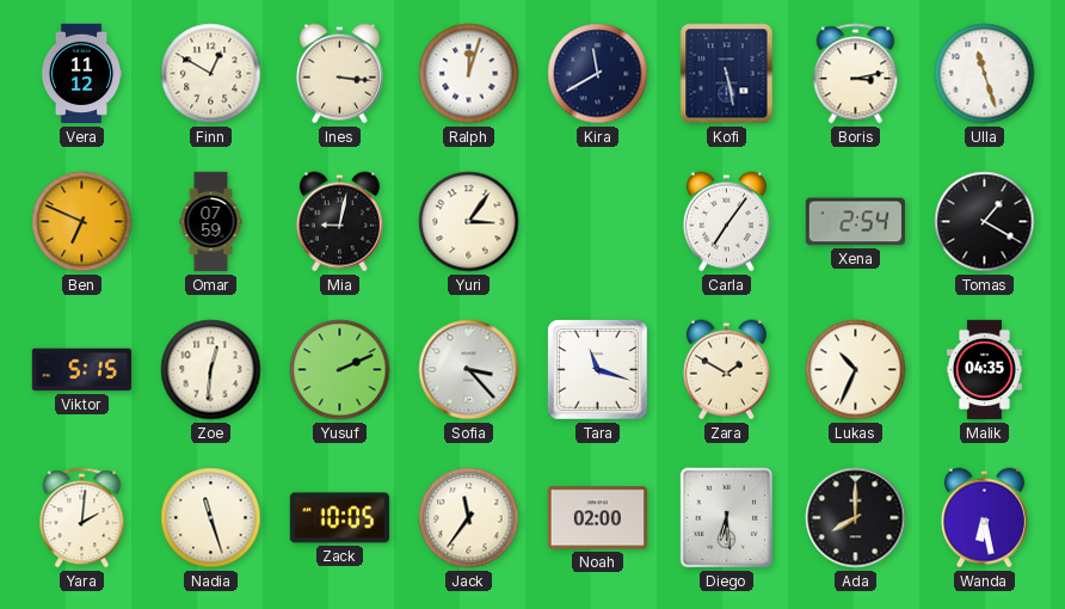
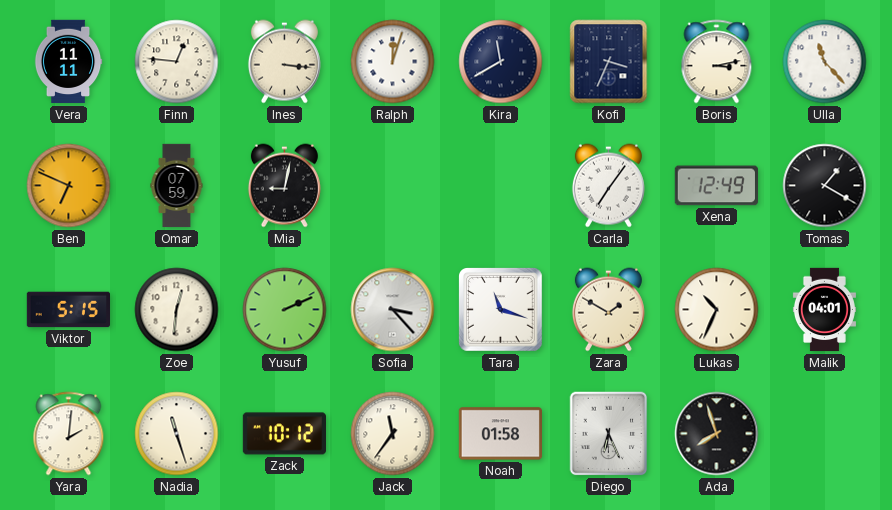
Vera: 11:12 -> 11:11
Finn: 12:50 -> 12:46
Kofi: 5:28 -> 3:34
Ulla: 11:27 -> 11:23
Yuri: 3:06 -> none
Xena: 2:54 -> 12:49
Malik: 04:35 -> 04:01
Zack: 10:05 -> 10:12
Noah: 02:00 -> 01:58
Diego: 6:29 -> 6:26
Ada: 8:00 -> 7:57
Wanda: 6:28 -> none
